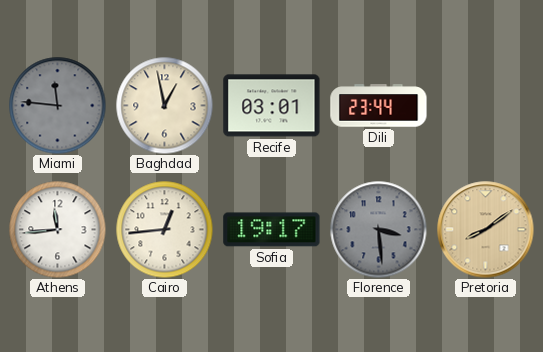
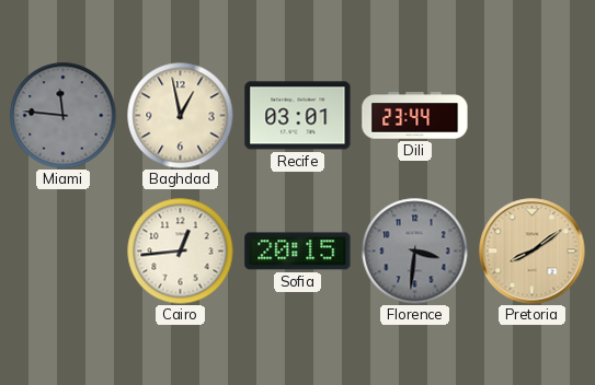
Athens: 11:44 -> none
Sofia: 19:17 -> 20:15
Florence: 3:29 -> 3:31
